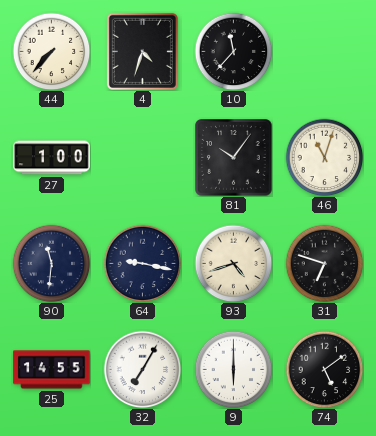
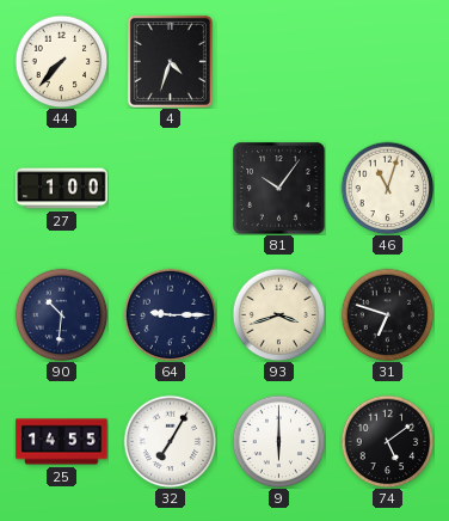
10: 11:37 -> none
90: 11:31 -> 10:31
64: 9:17 -> 9:15
93: 4:42 -> 3:42
